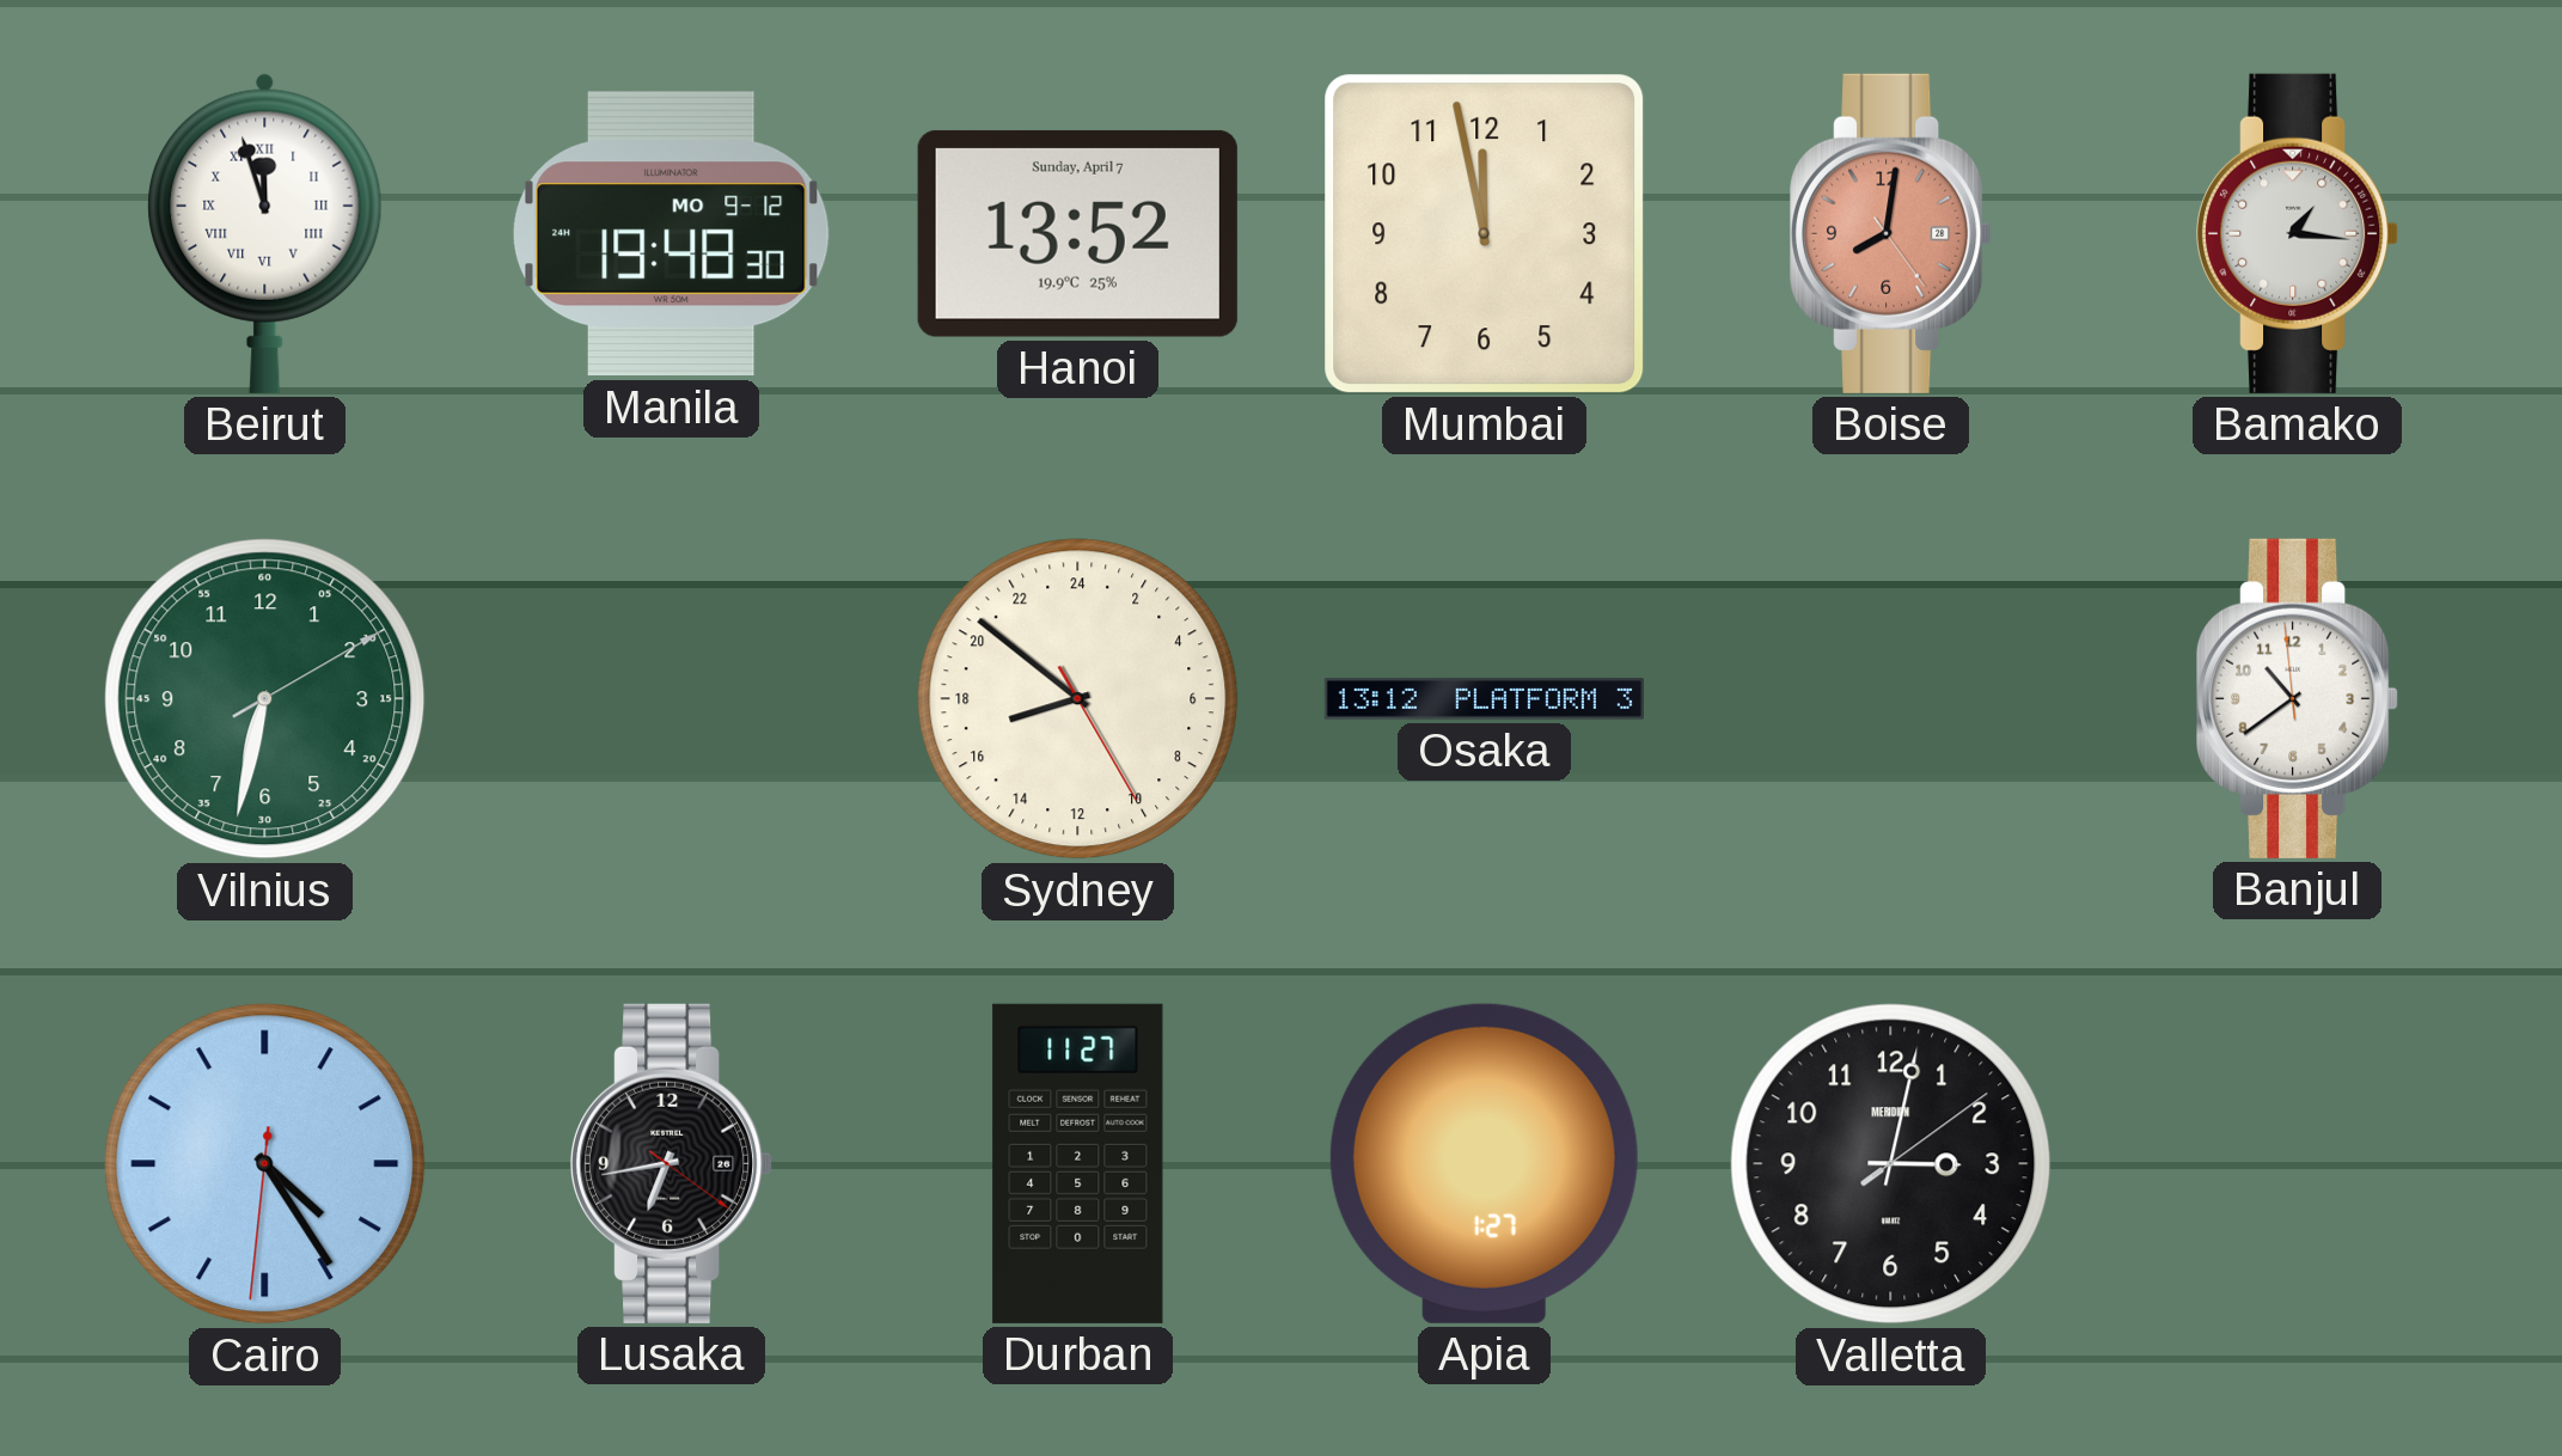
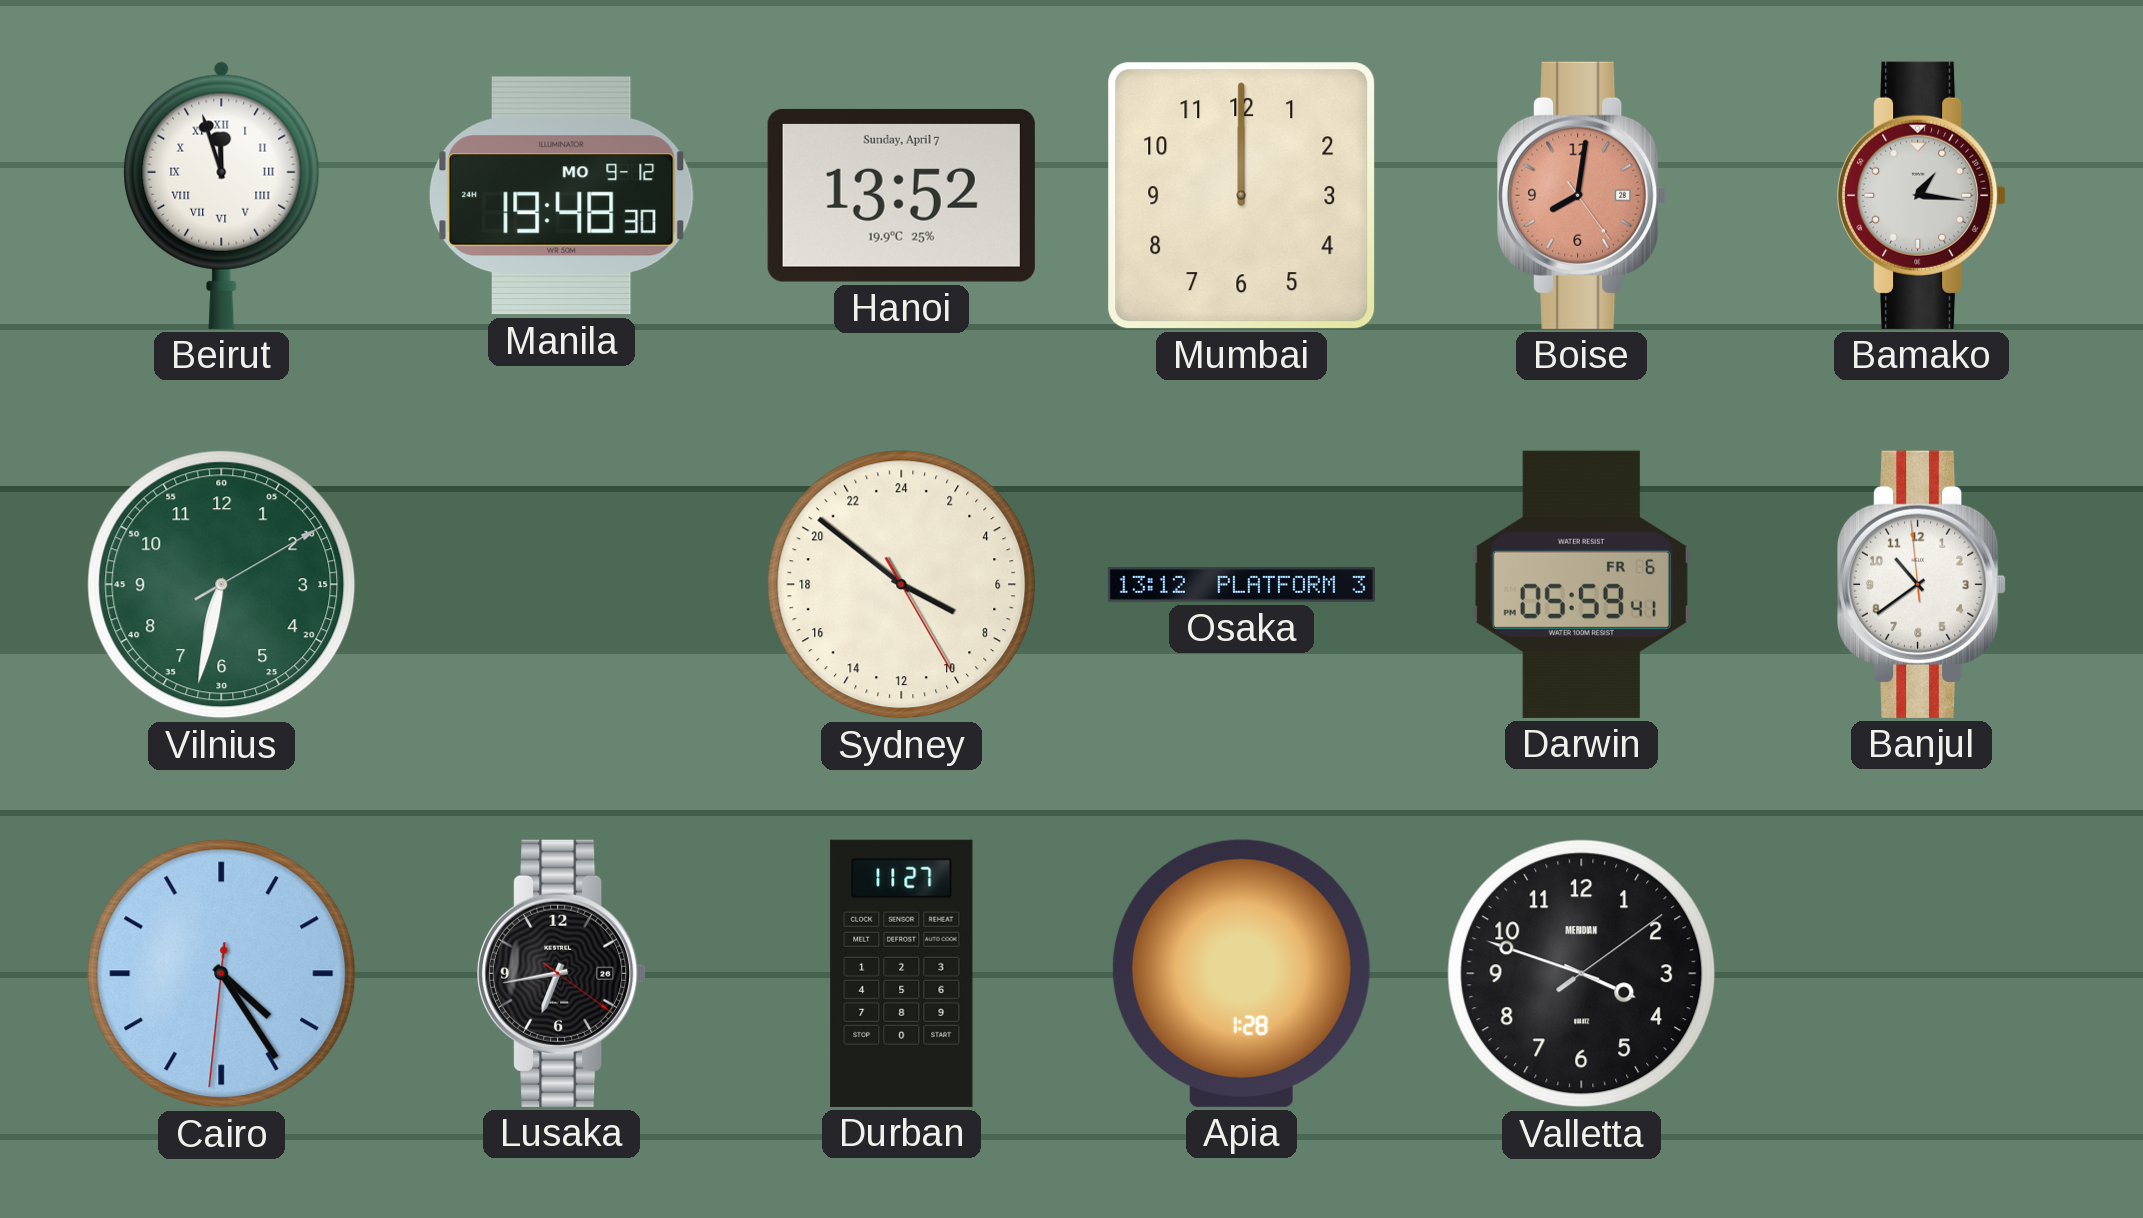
Mumbai: 11:58 -> 12:00
Sydney: 16:51 -> 7:51
Darwin: none -> 05:59
Apia: 1:27 -> 1:28
Valletta: 3:02 -> 3:48
